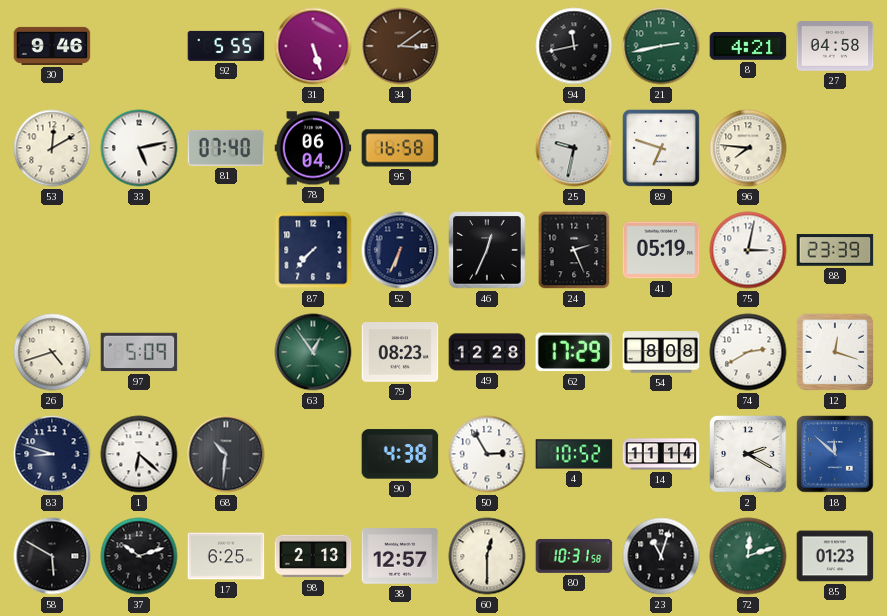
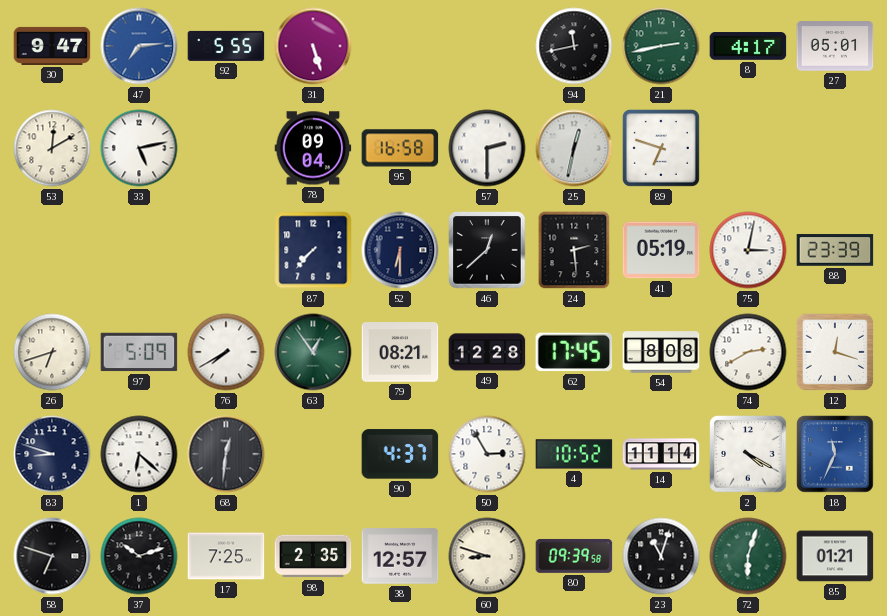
30: 9:46 -> 9:47
47: none -> 7:14
34: 3:09 -> none
8: 4:21 -> 4:17
27: 04:58 -> 05:01
81: 07:40 -> none
78: 06:04 -> 09:04
57: none -> 2:30
25: 9:32 -> 12:32
96: 7:46 -> none
52: 6:34 -> 6:30
46: 12:34 -> 12:38
24: 2:26 -> 2:29
26: 4:42 -> 6:42
76: none -> 7:40
79: 08:23 -> 08:21
62: 17:29 -> 17:45
68: 10:31 -> 12:31
90: 4:38 -> 4:37
2: 2:20 -> 4:20
18: 11:52 -> 11:34
58: 5:50 -> 6:48
17: 6:25 -> 7:25
98: 2:13 -> 2:35
60: 12:30 -> 8:48
80: 10:31 -> 09:39
72: 12:12 -> 6:03
85: 01:23 -> 01:21
